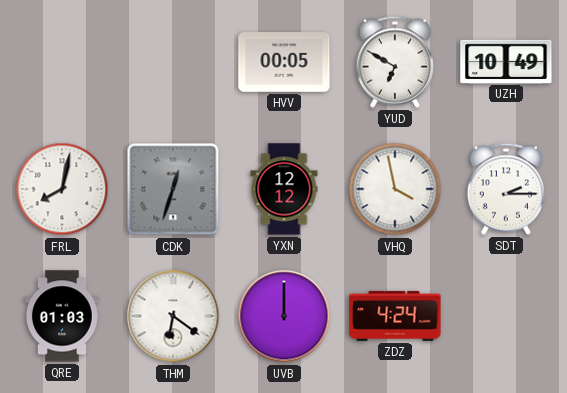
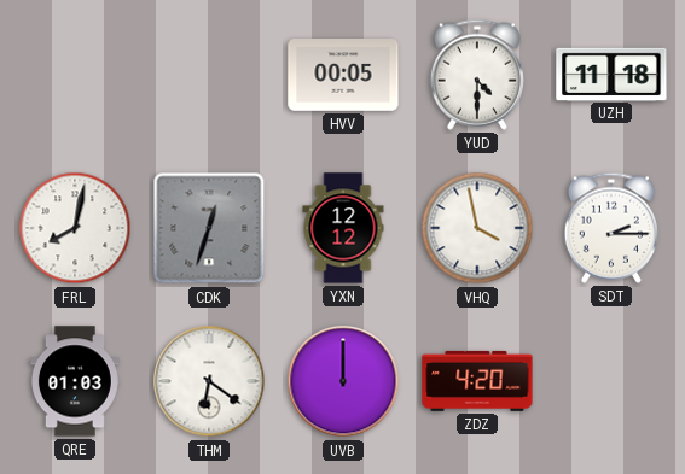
YUD: 6:50 -> 4:30
UZH: 10:49 -> 11:18
ZDZ: 4:24 -> 4:20
